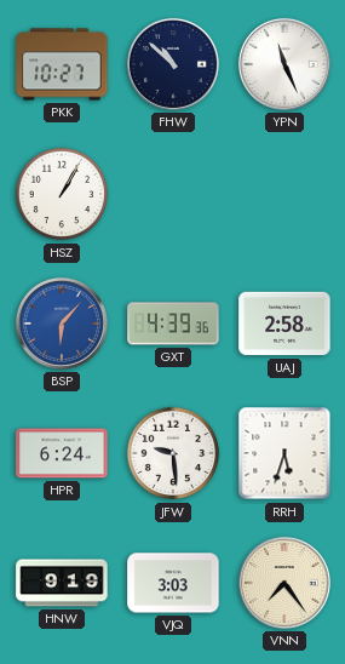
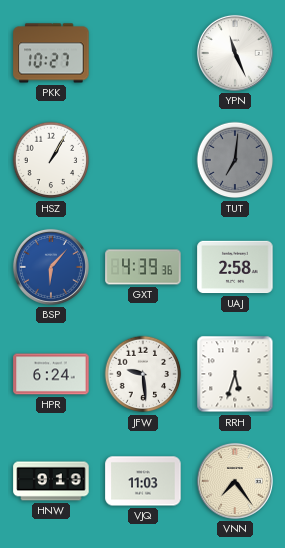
FHW: 10:52 -> none
TUT: none -> 7:01
VJQ: 3:03 -> 11:03
